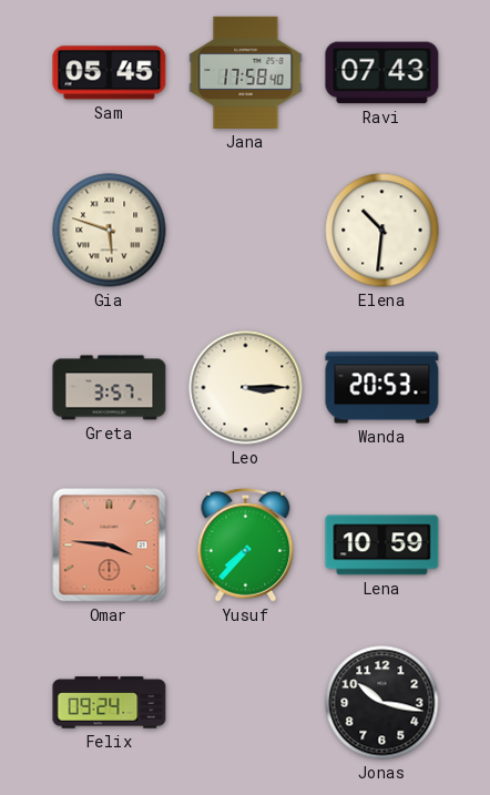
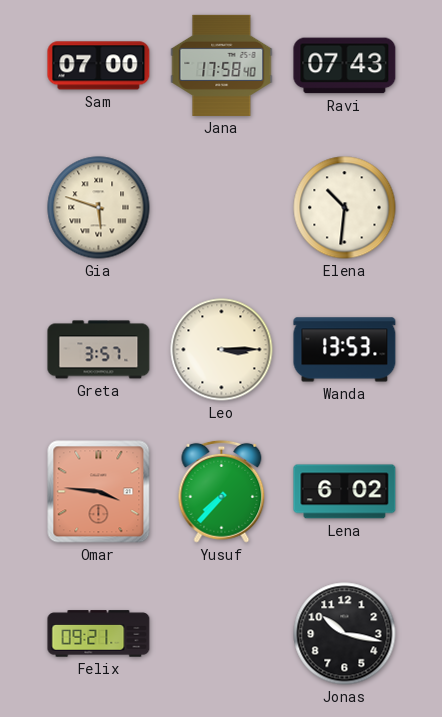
Sam: 05:45 -> 07:00
Wanda: 20:53 -> 13:53
Lena: 10:59 -> 6:02
Felix: 09:24 -> 09:21
